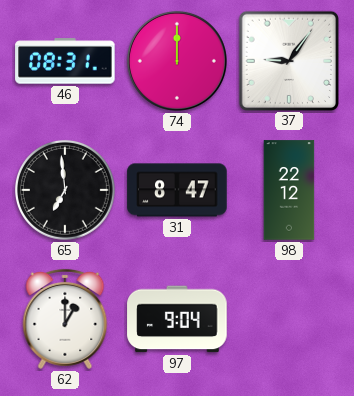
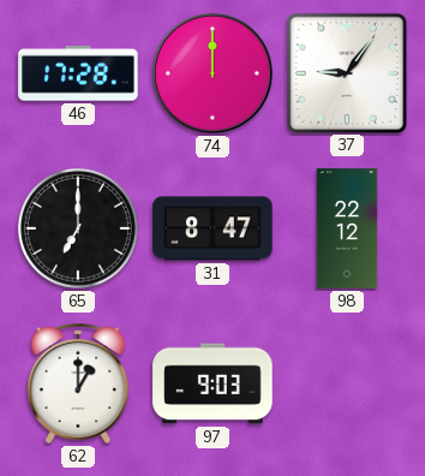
46: 08:31 -> 17:28
65: 6:59 -> 7:00
97: 9:04 -> 9:03
